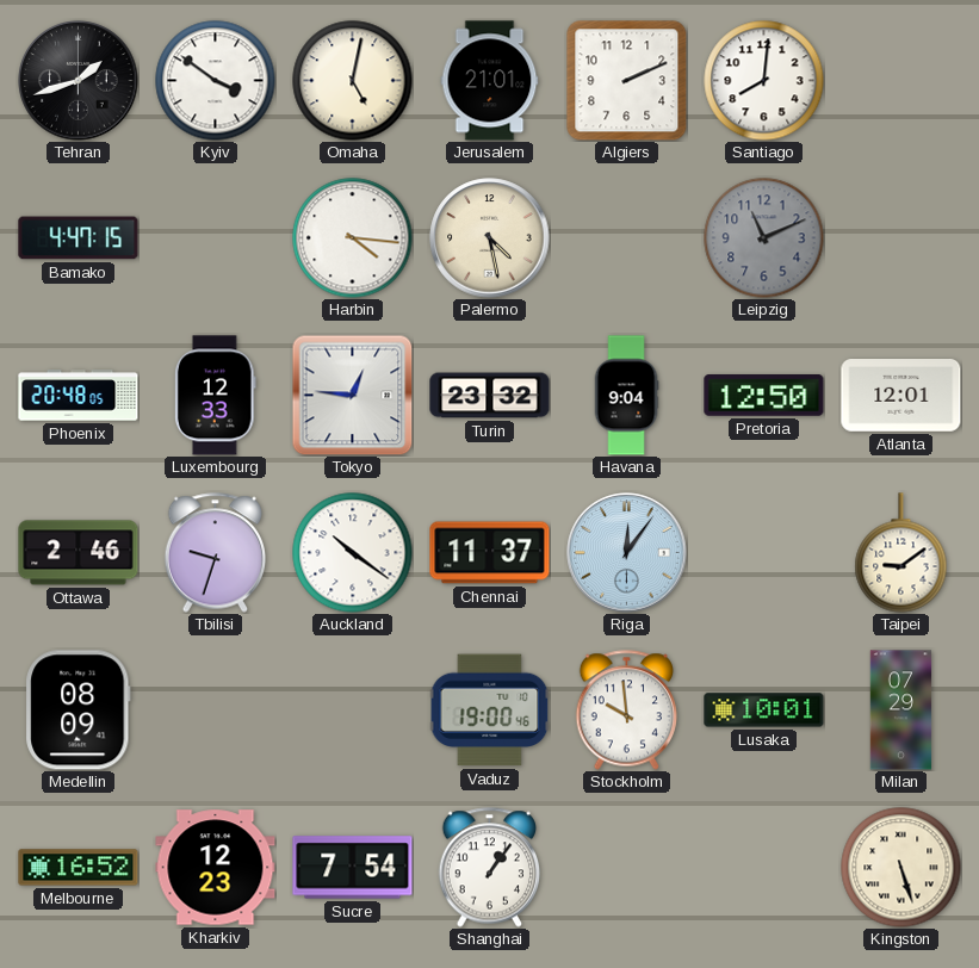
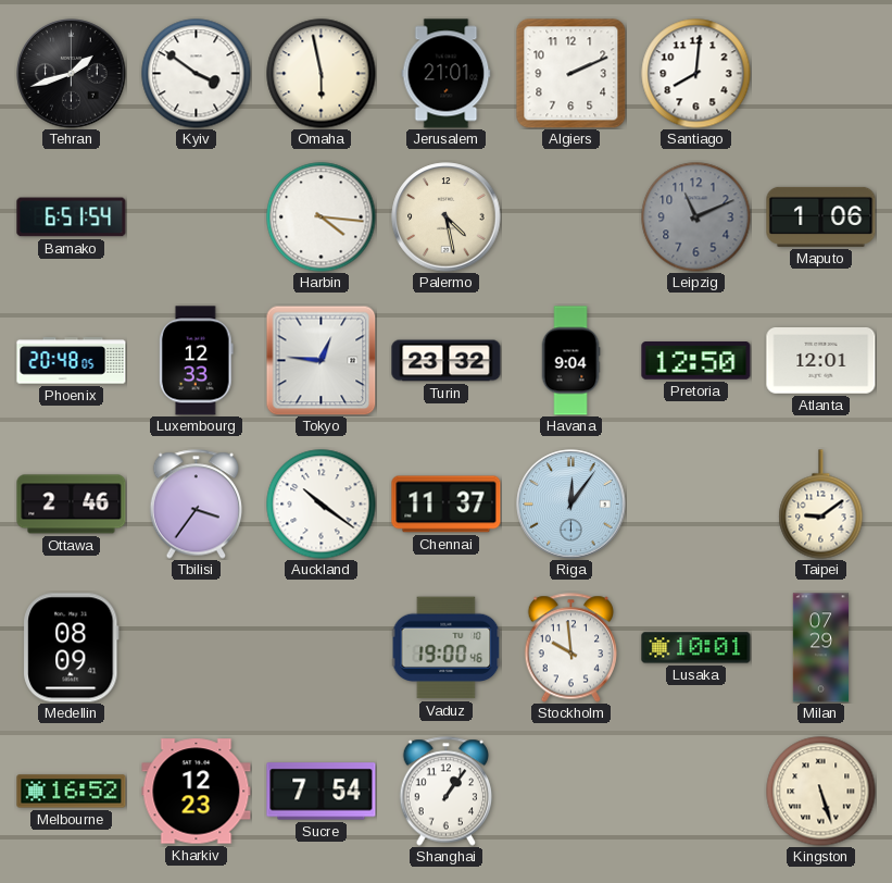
Omaha: 5:02 -> 5:58
Bamako: 4:47 -> 6:51
Maputo: none -> 1:06
Tbilisi: 9:33 -> 3:36
